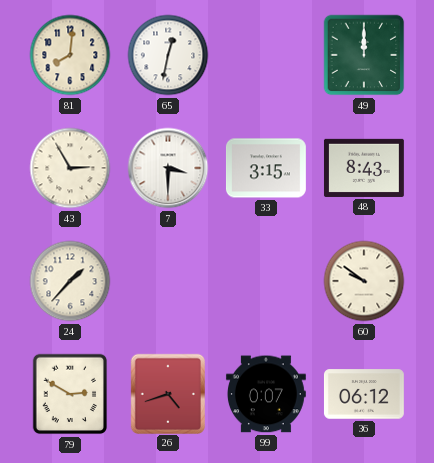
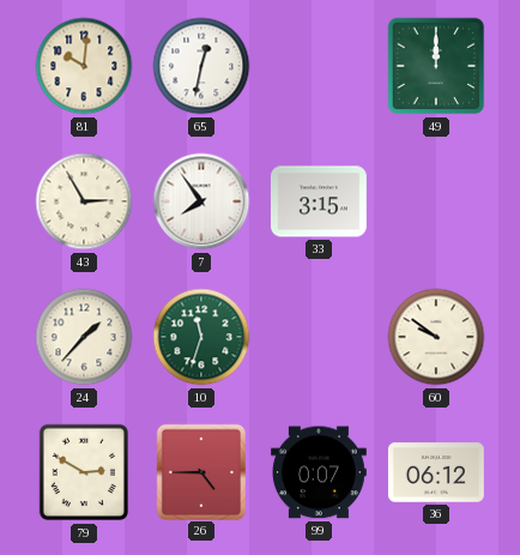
81: 8:01 -> 10:01
7: 3:30 -> 7:54
48: 8:43 -> none
10: none -> 11:33
26: 4:42 -> 4:45
